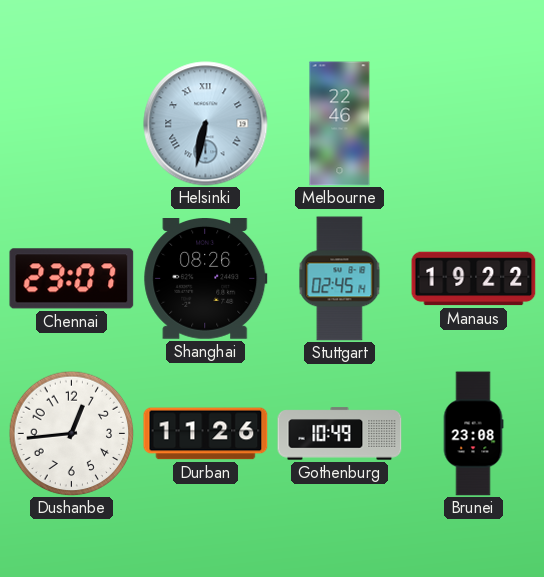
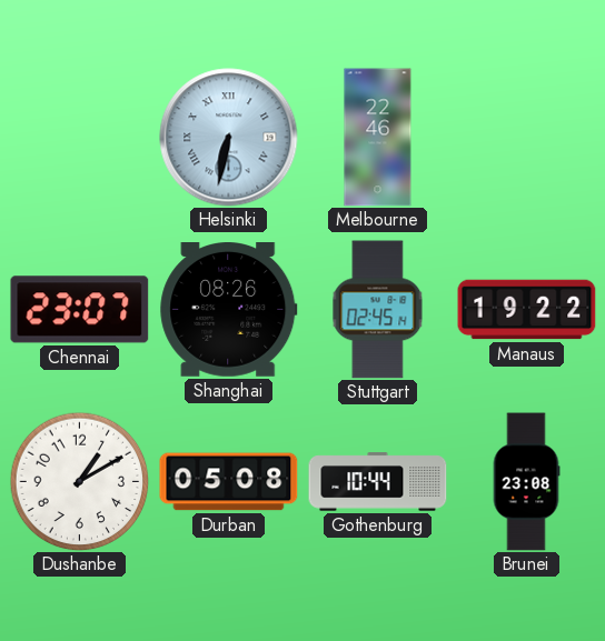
Dushanbe: 12:44 -> 1:10
Durban: 11:26 -> 05:08
Gothenburg: 10:49 -> 10:44
